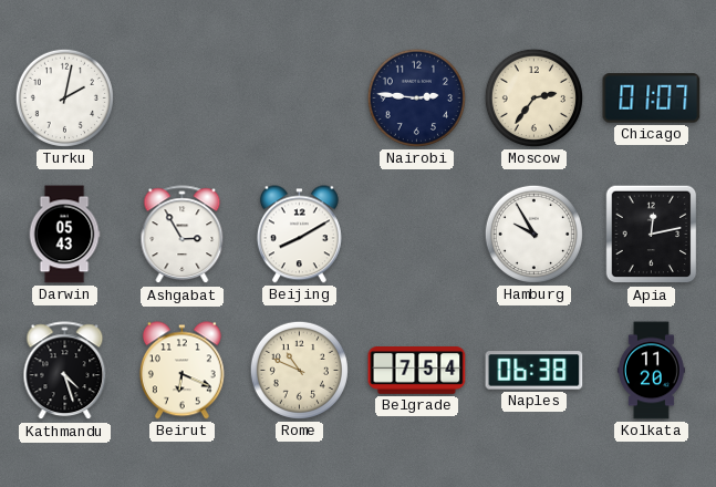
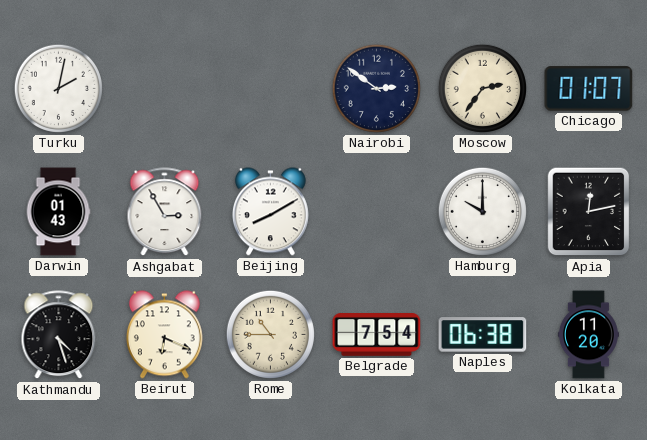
Nairobi: 2:46 -> 2:51
Darwin: 05:43 -> 01:43
Hamburg: 9:55 -> 10:00
Rome: 10:49 -> 10:45
